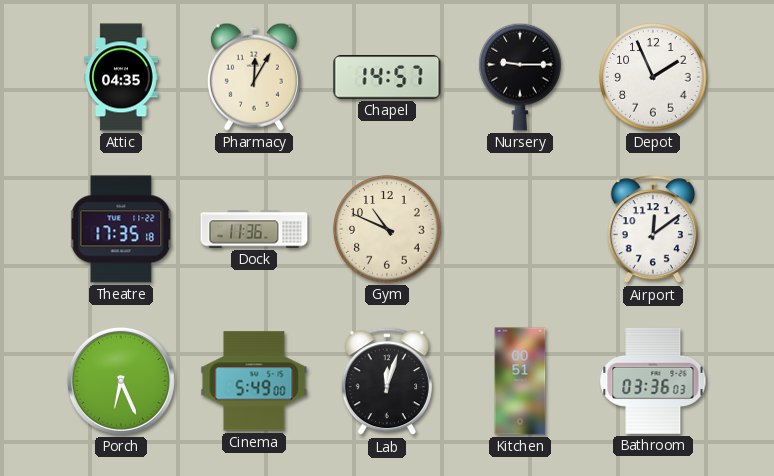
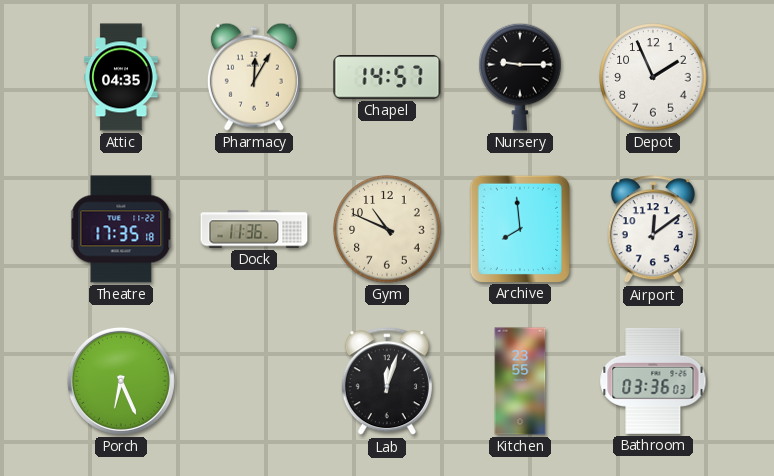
Archive: none -> 7:59
Cinema: 5:49 -> none
Kitchen: 00:51 -> 23:55
